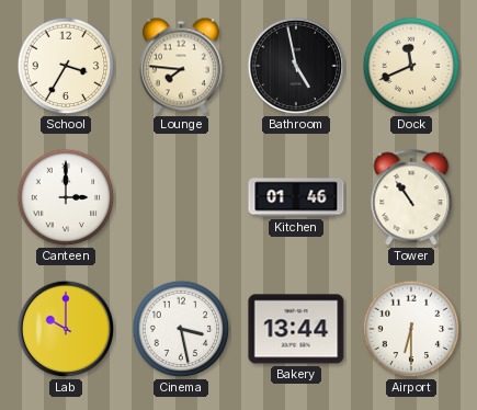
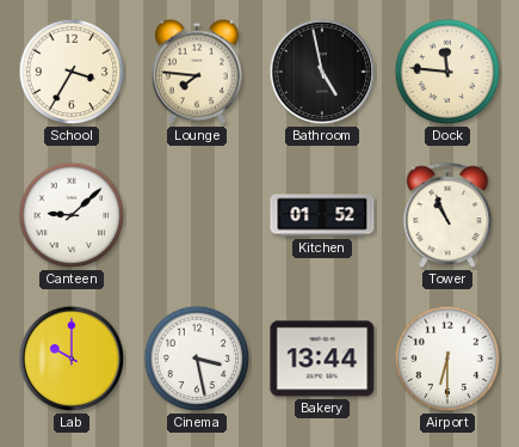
Dock: 11:41 -> 11:46
Canteen: 3:00 -> 9:08
Kitchen: 01:46 -> 01:52
Tower: 10:54 -> 10:56
